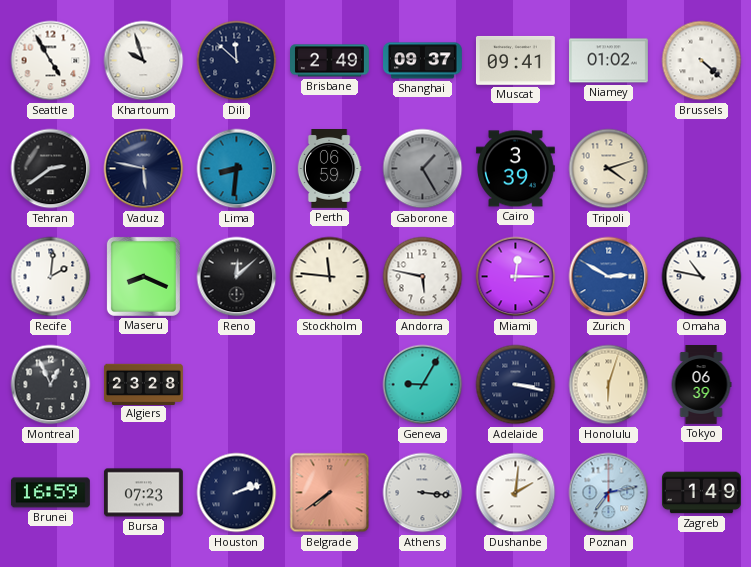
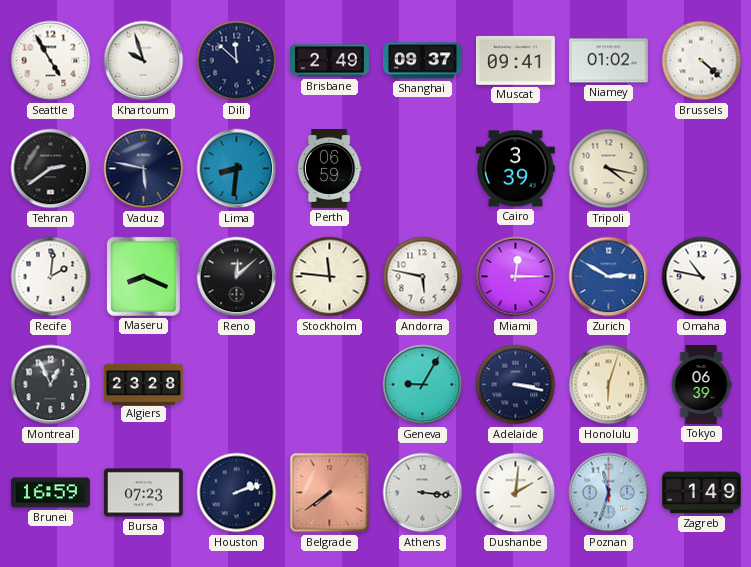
Gaborone: 1:25 -> none
Tripoli: 4:12 -> 4:17
Poznan: 7:13 -> 11:33
